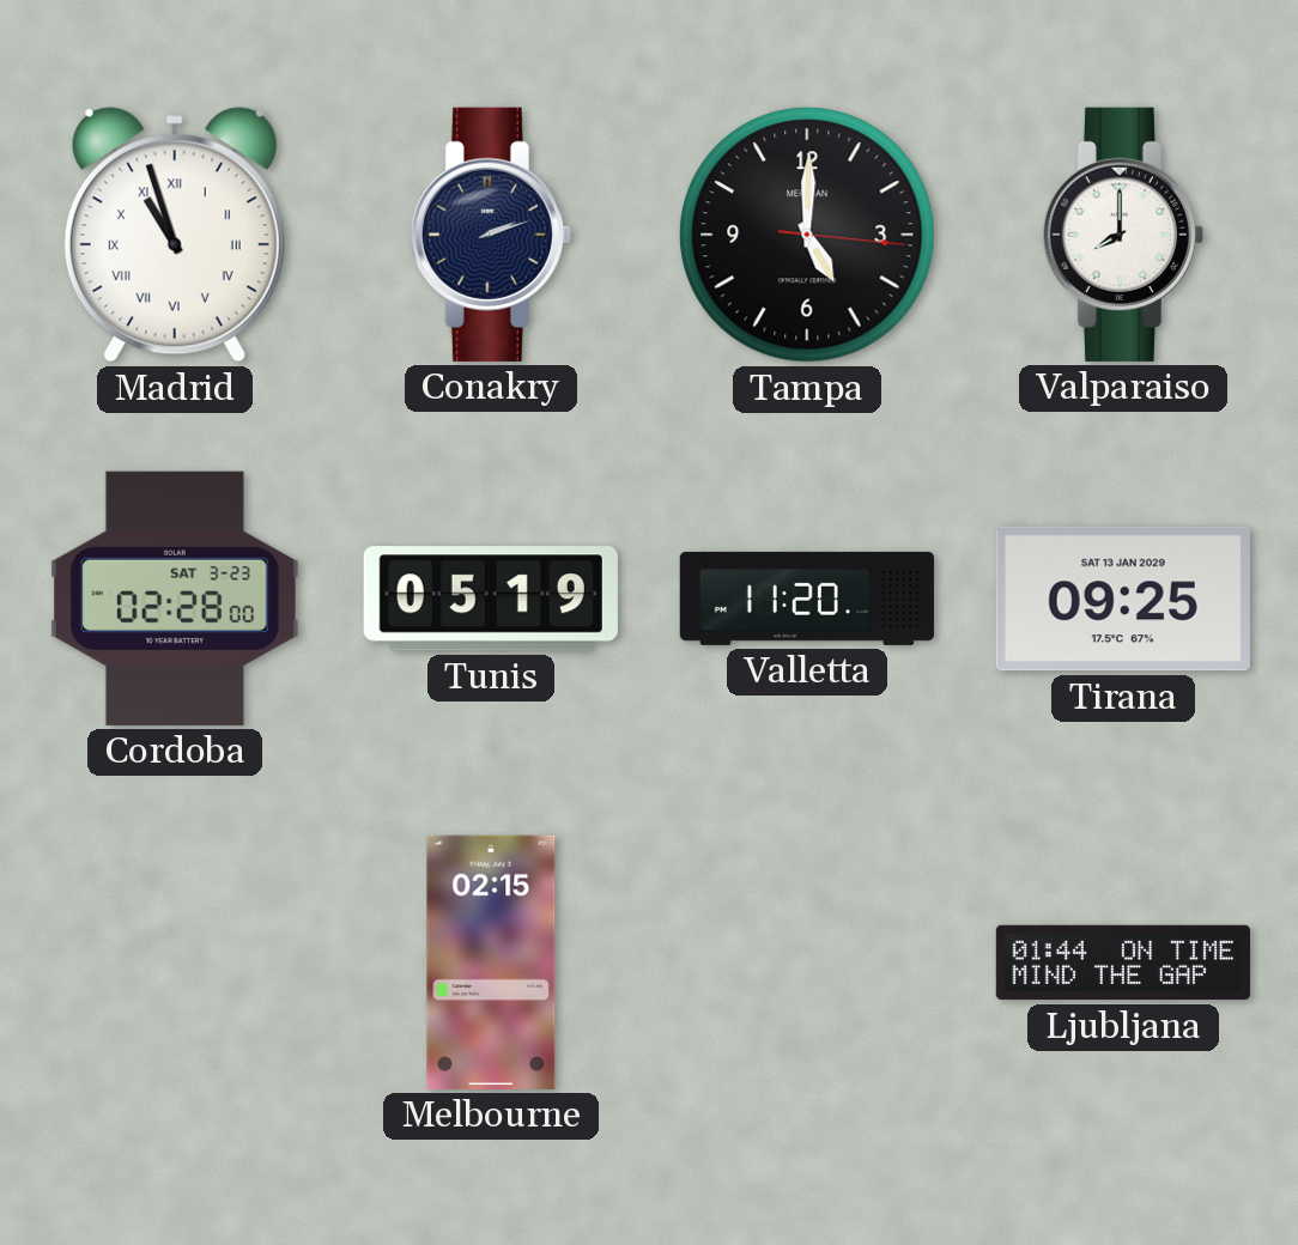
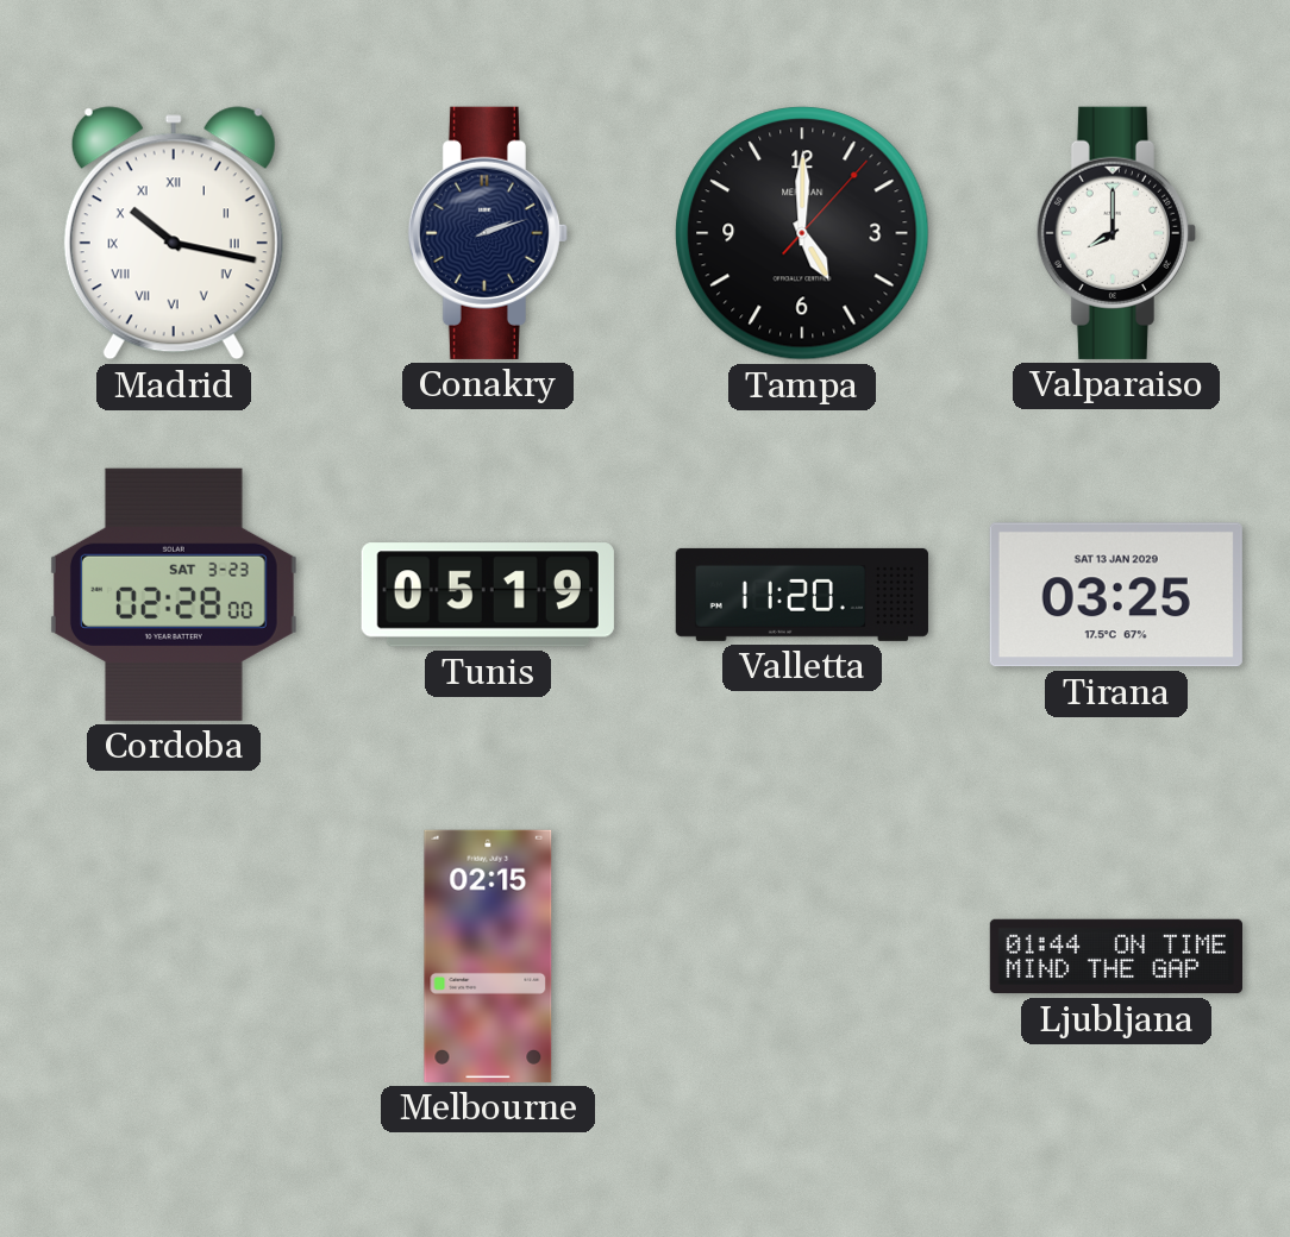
Madrid: 10:57 -> 10:17
Tampa: 5:00:16 -> 5:00:07
Tirana: 09:25 -> 03:25
